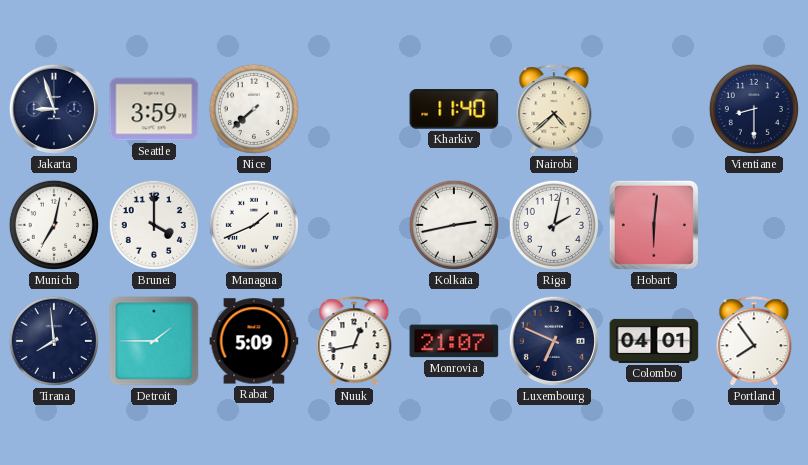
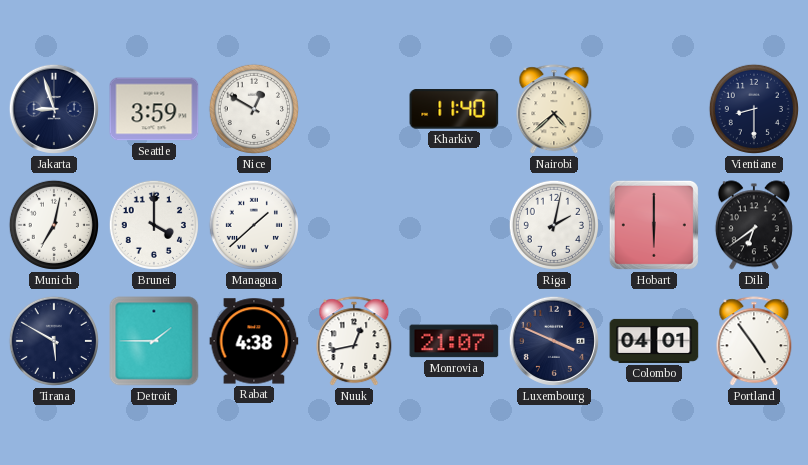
Nice: 7:38 -> 12:50
Managua: 1:41 -> 1:38
Kolkata: 2:43 -> none
Hobart: 6:01 -> 6:00
Dili: none -> 6:39
Tirana: 7:59 -> 5:50
Rabat: 5:09 -> 4:38
Luxembourg: 6:49 -> 3:49
Portland: 7:54 -> 4:54
